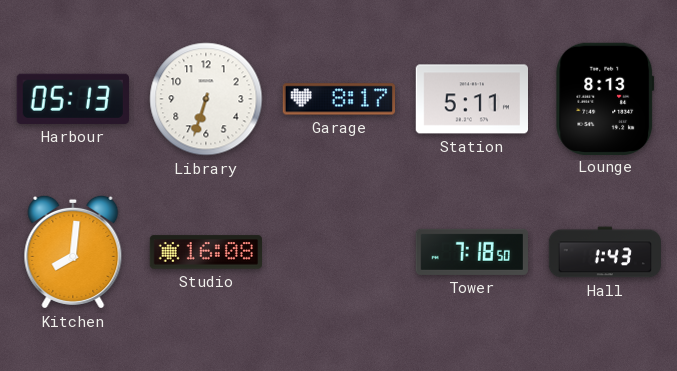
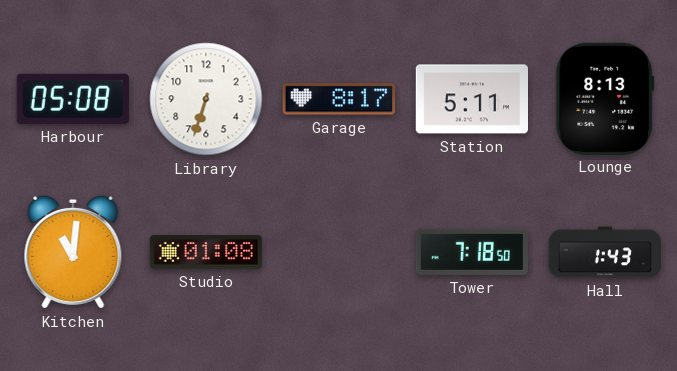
Harbour: 05:13 -> 05:08
Kitchen: 8:01 -> 11:01
Studio: 16:08 -> 01:08
